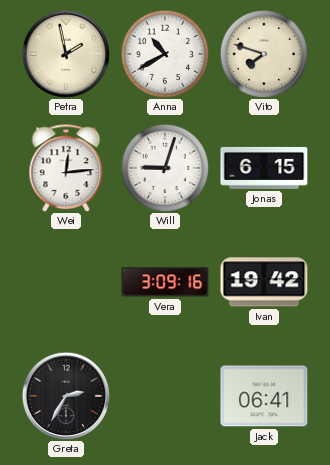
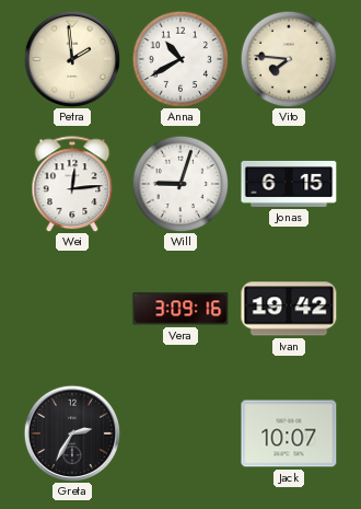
Petra: 1:58 -> 1:59
Vito: 7:48 -> 7:46
Jack: 06:41 -> 10:07
